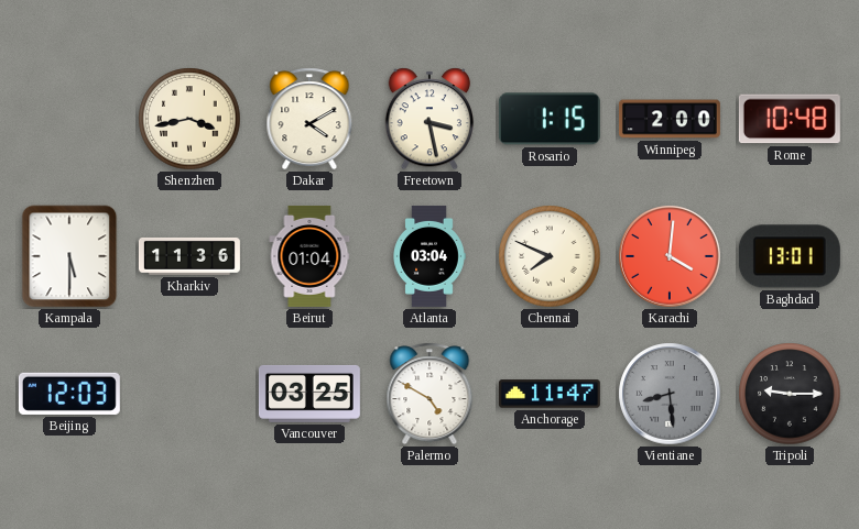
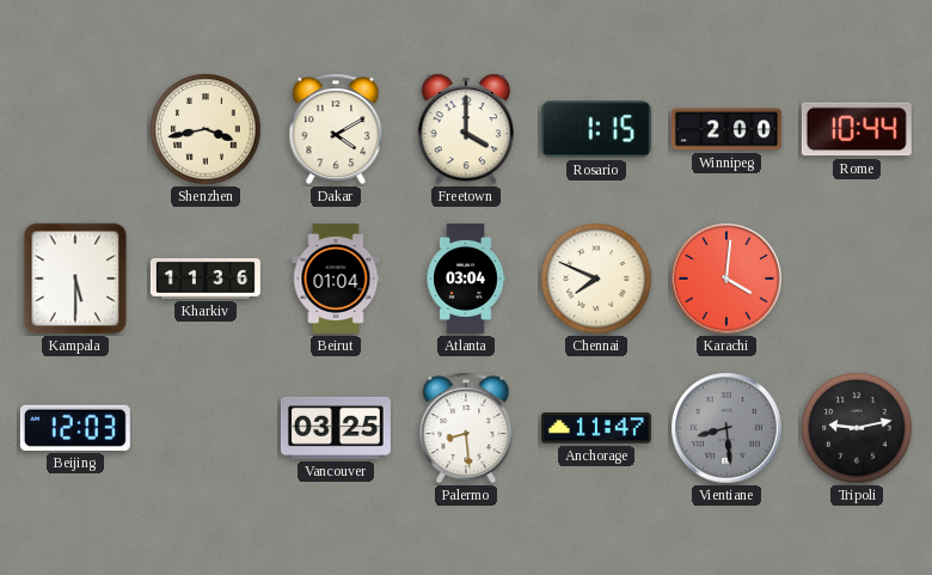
Freetown: 3:28 -> 4:00
Rome: 10:48 -> 10:44
Baghdad: 13:01 -> none
Palermo: 4:50 -> 8:29
Tripoli: 9:15 -> 9:13
